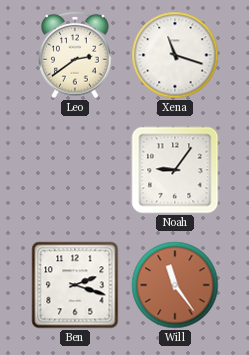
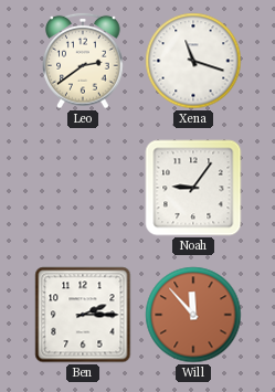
Ben: 2:18 -> 2:15
Will: 11:24 -> 11:53
